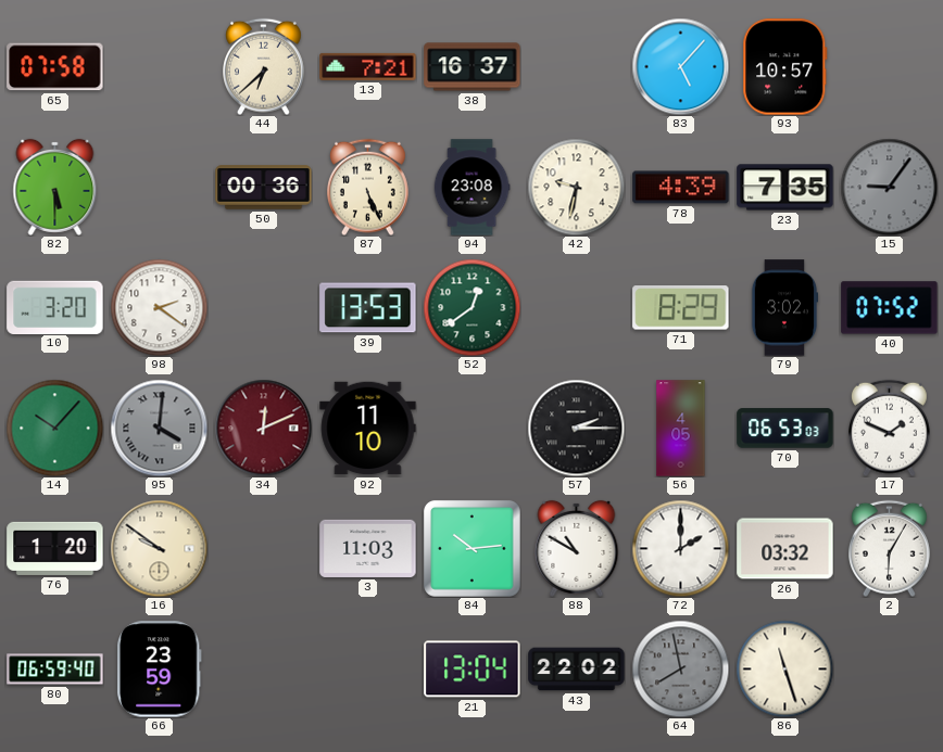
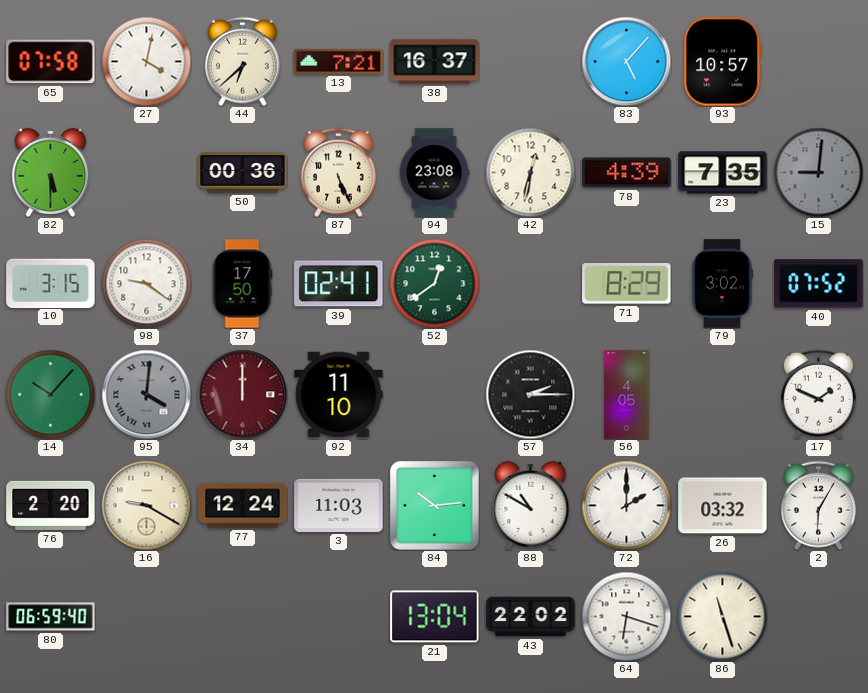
27: none -> 4:02
42: 9:32 -> 12:32
15: 9:06 -> 9:01
10: 3:20 -> 3:15
98: 2:21 -> 9:21
37: none -> 17:50
39: 13:53 -> 02:41
34: 12:11 -> 12:00
70: 06:53 -> none
76: 1:20 -> 2:20
16: 9:51 -> 9:20
77: none -> 12:24
66: 23:59 -> none
64: 7:58 -> 6:18
64 dial: grey -> white
